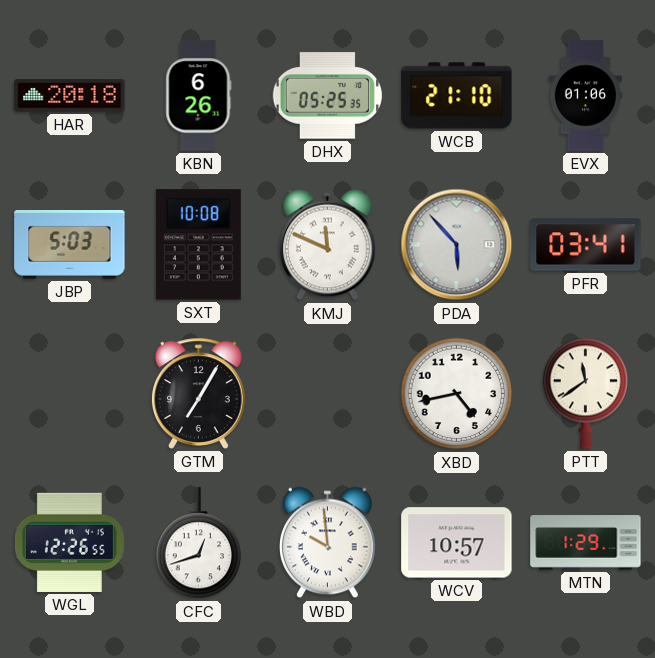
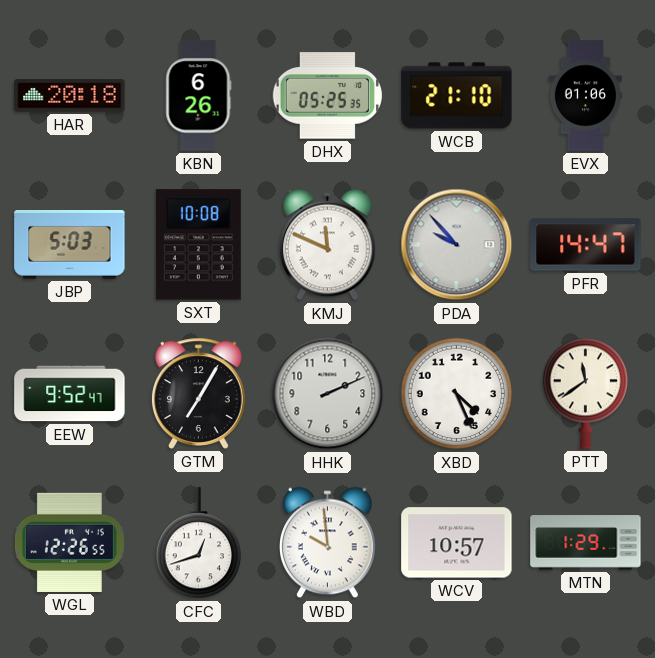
PDA: 5:53 -> 9:53
PFR: 03:41 -> 14:47
EEW: none -> 9:52
HHK: none -> 2:11
XBD: 4:43 -> 4:26
